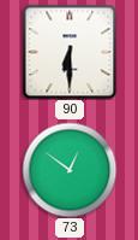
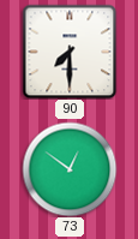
90: 6:30 -> 7:30
